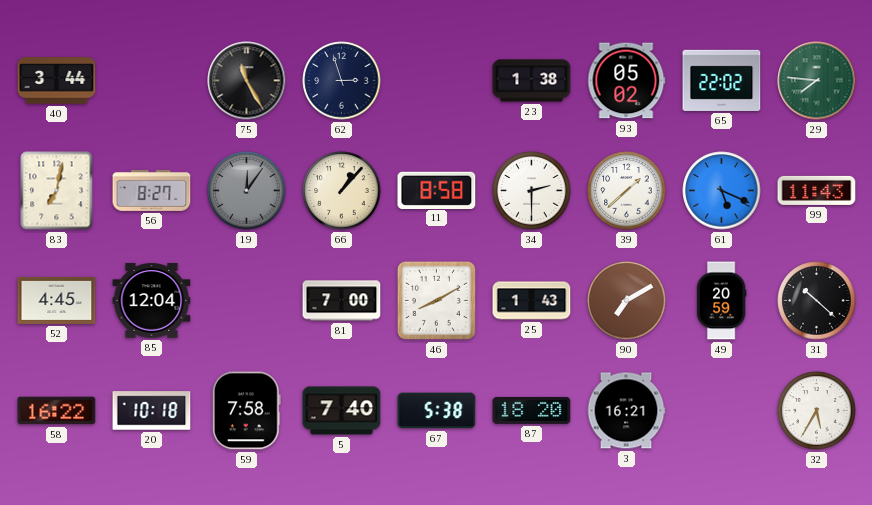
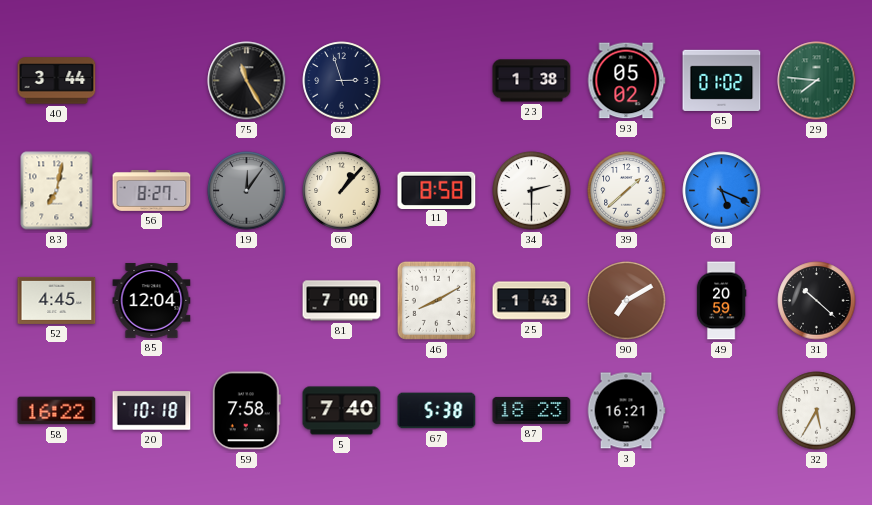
65: 22:02 -> 01:02
99: 11:43 -> none
87: 18:20 -> 18:23
